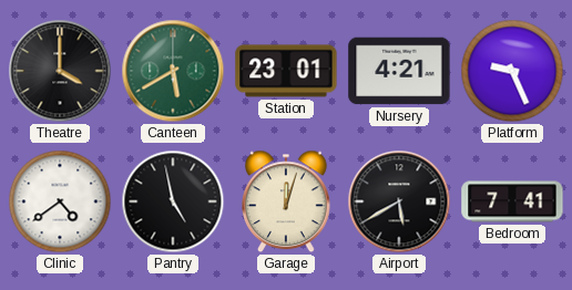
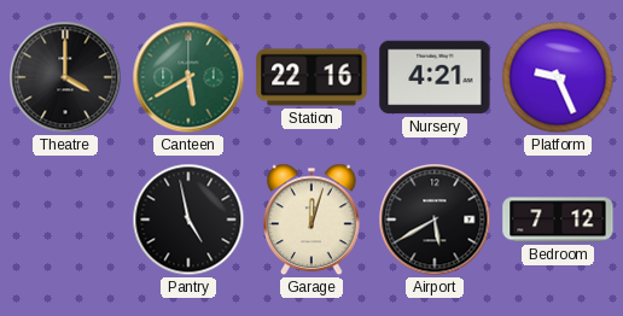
Station: 23:01 -> 22:16
Clinic: 4:39 -> none
Bedroom: 7:41 -> 7:12
